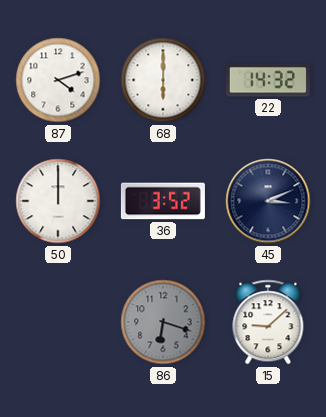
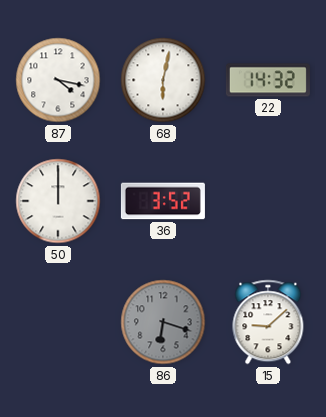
87: 4:12 -> 4:17
68: 6:00 -> 6:02
45: 3:11 -> none
